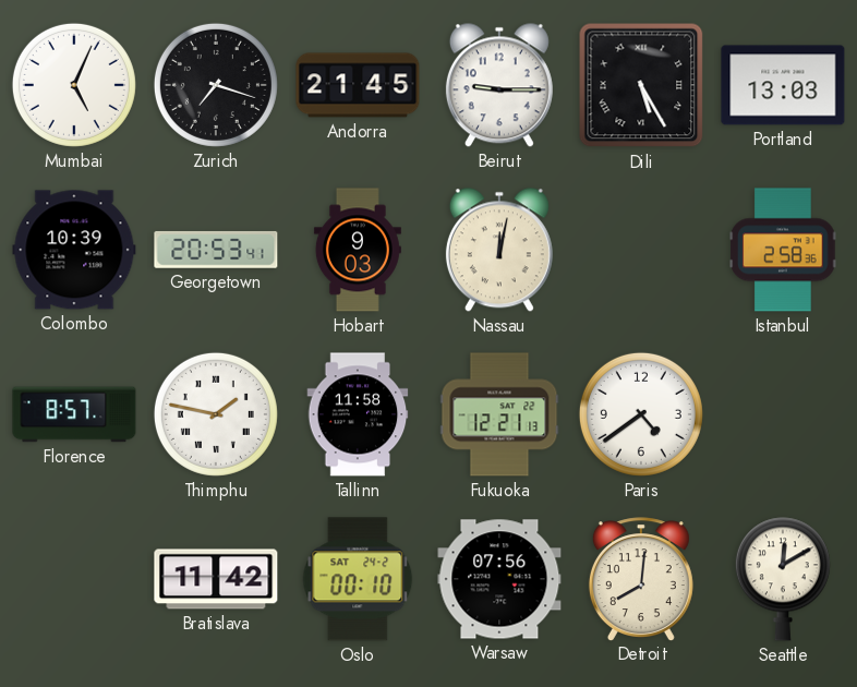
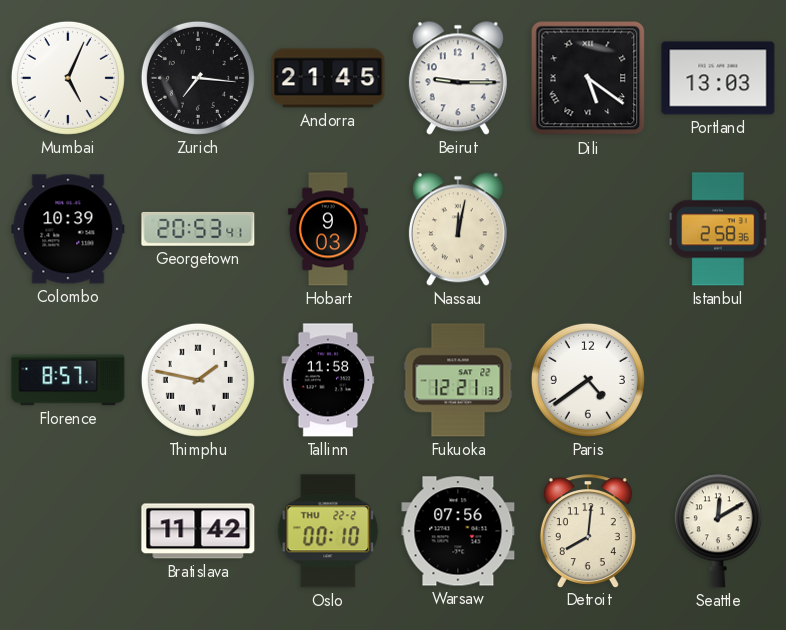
Zurich: 7:18 -> 7:16
Dili: 5:25 -> 5:21
Oslo date: SAT 24-2 -> THU 22-2
